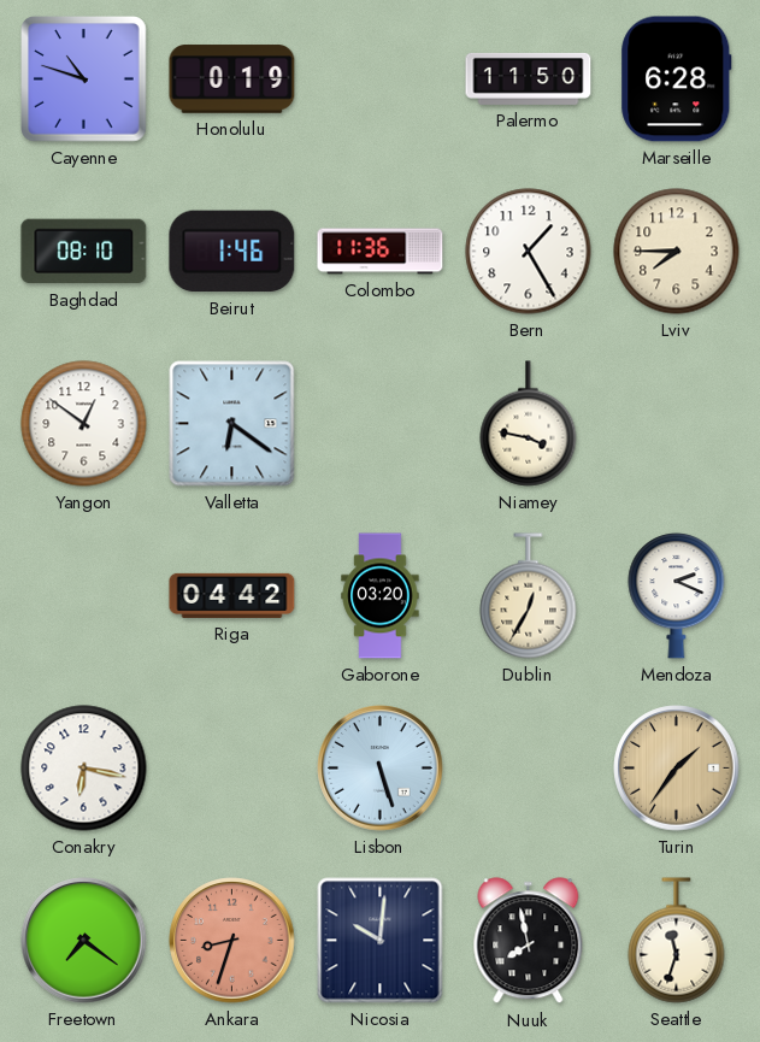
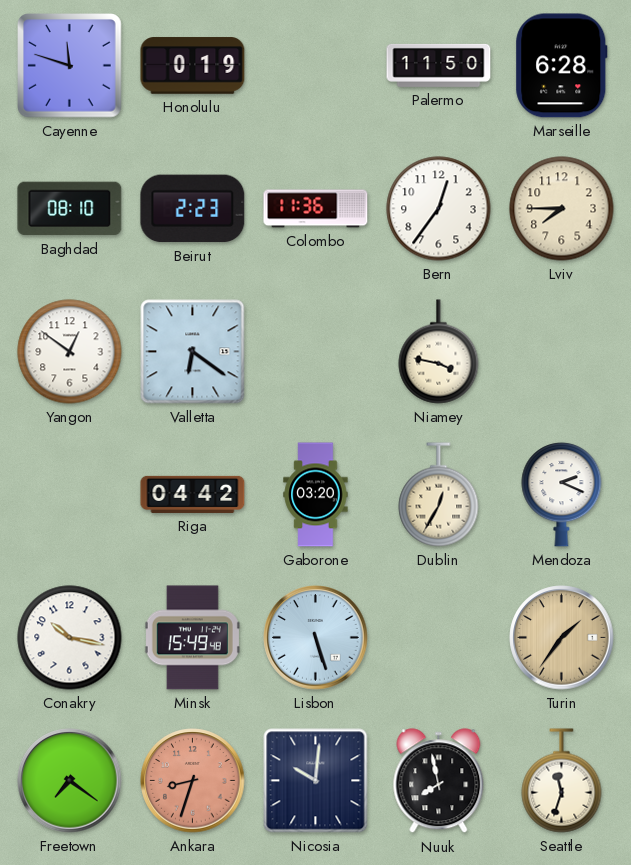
Cayenne: 10:48 -> 11:48
Beirut: 1:46 -> 2:23
Bern: 1:25 -> 12:36
Conakry: 6:17 -> 10:17
Minsk: none -> 15:49
